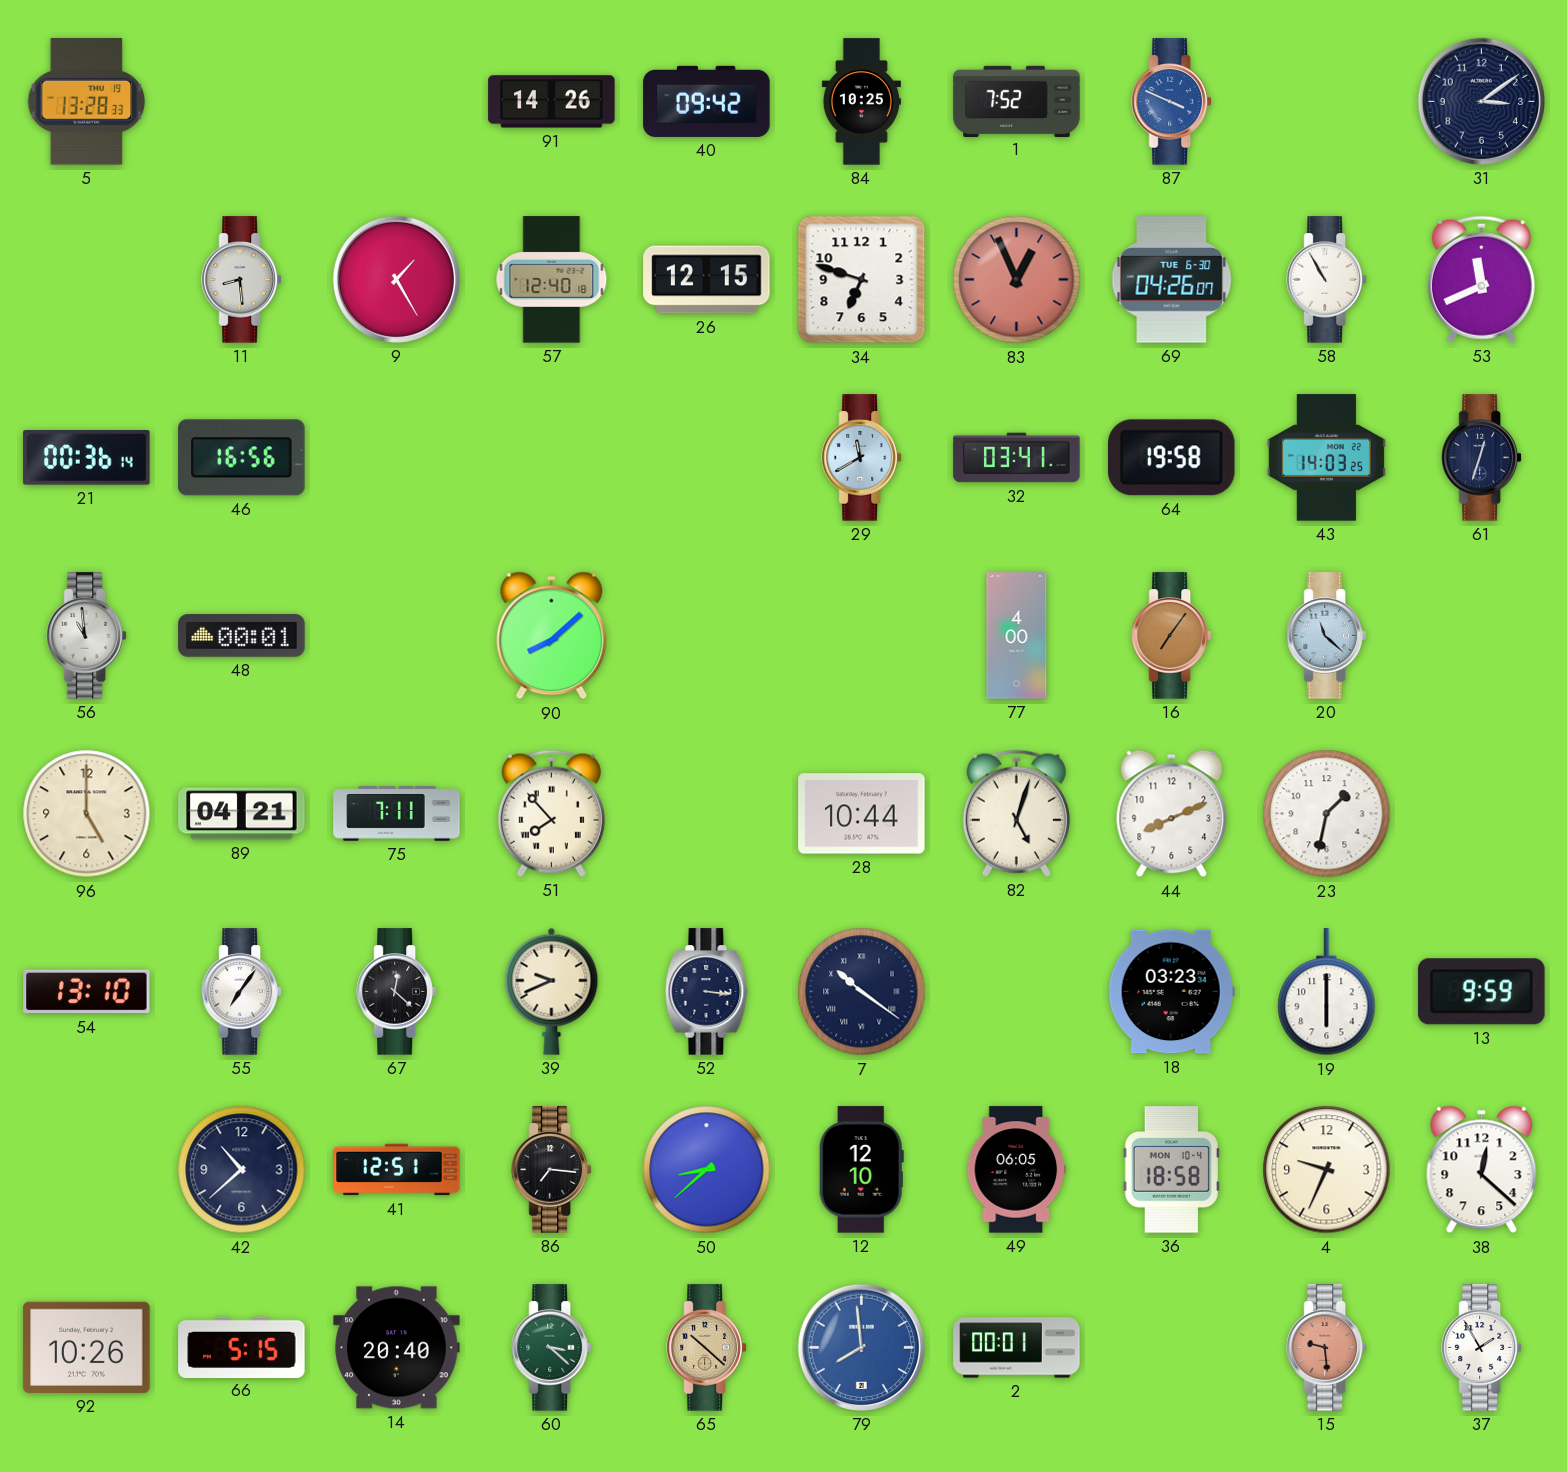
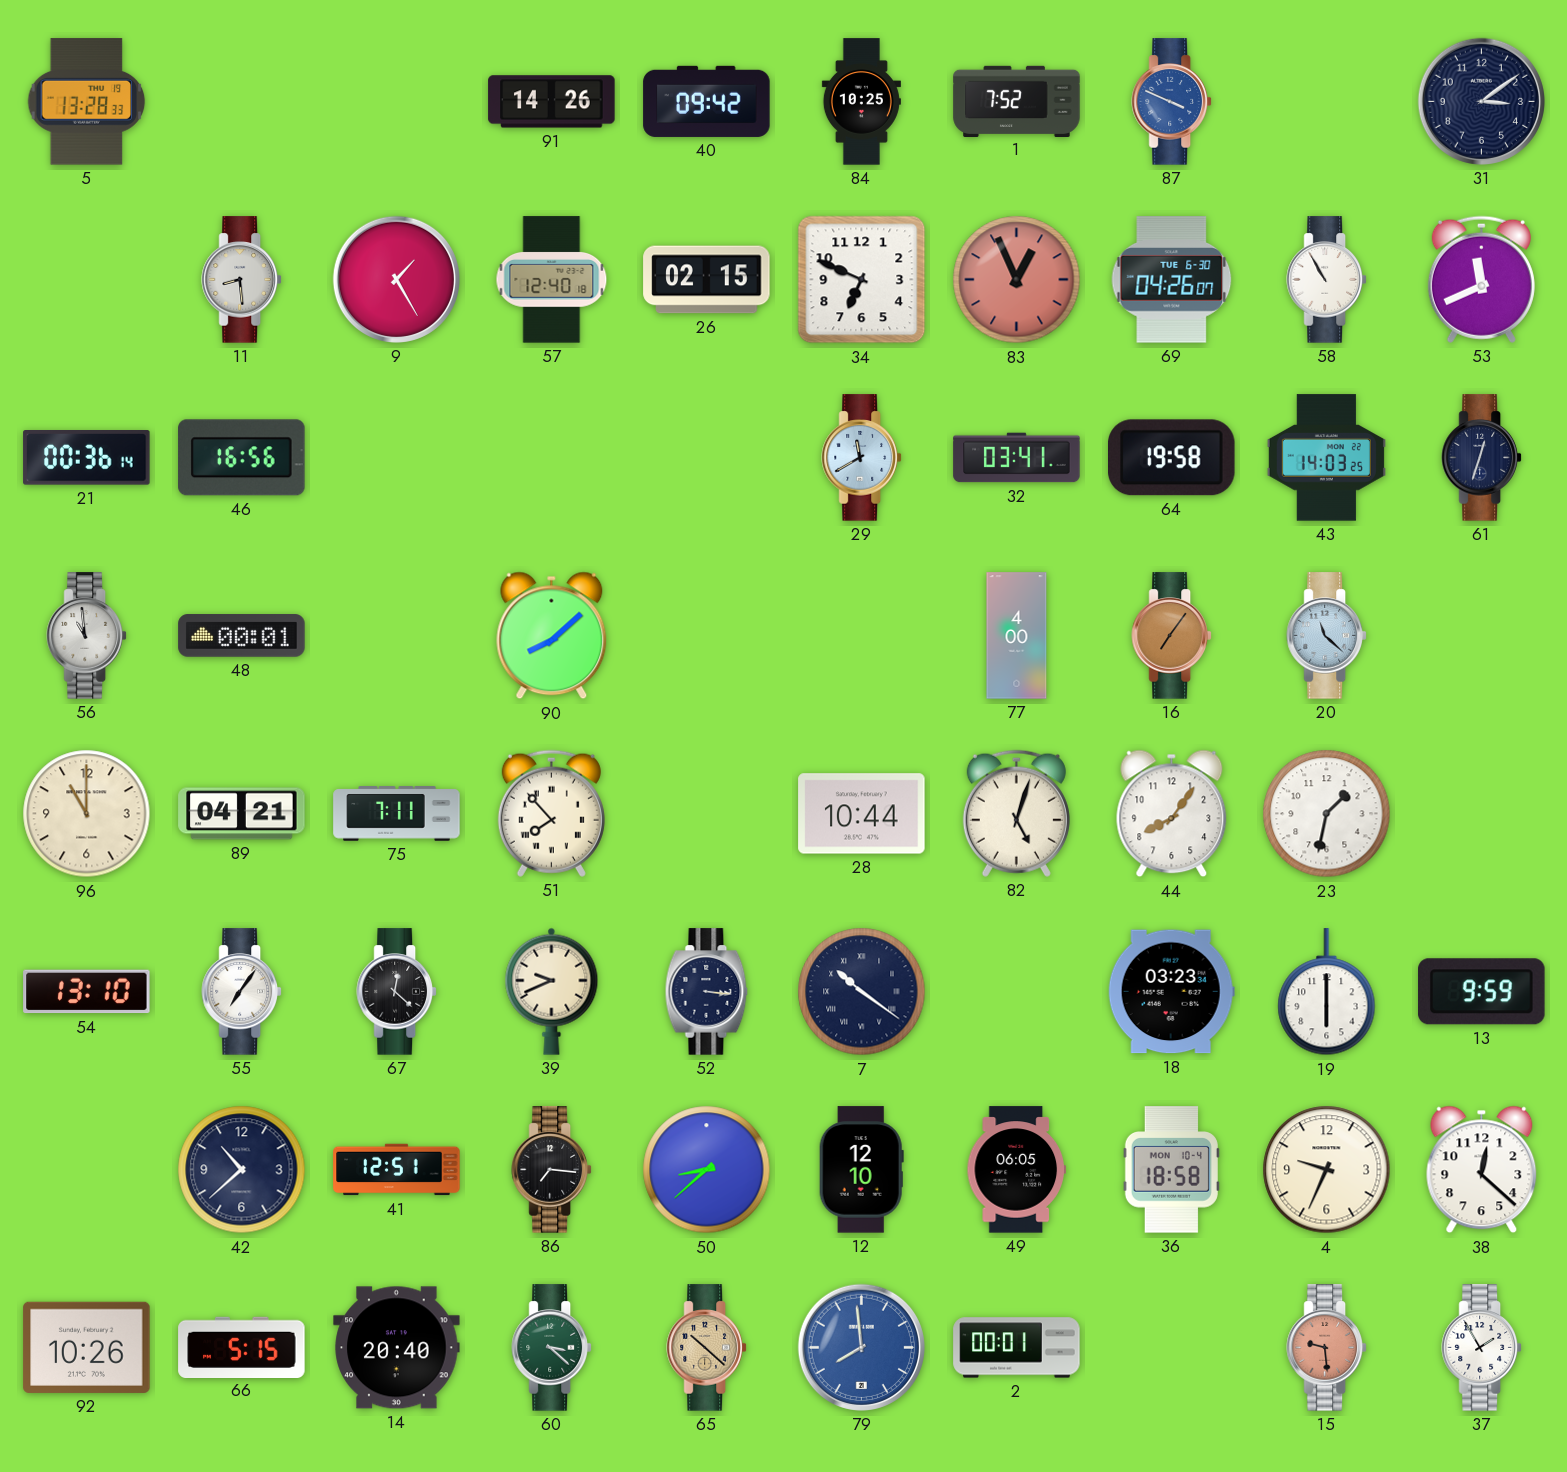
26: 12:15 -> 02:15
34: 6:48 -> 6:49
96: 5:00 -> 11:00
44: 8:11 -> 8:06
